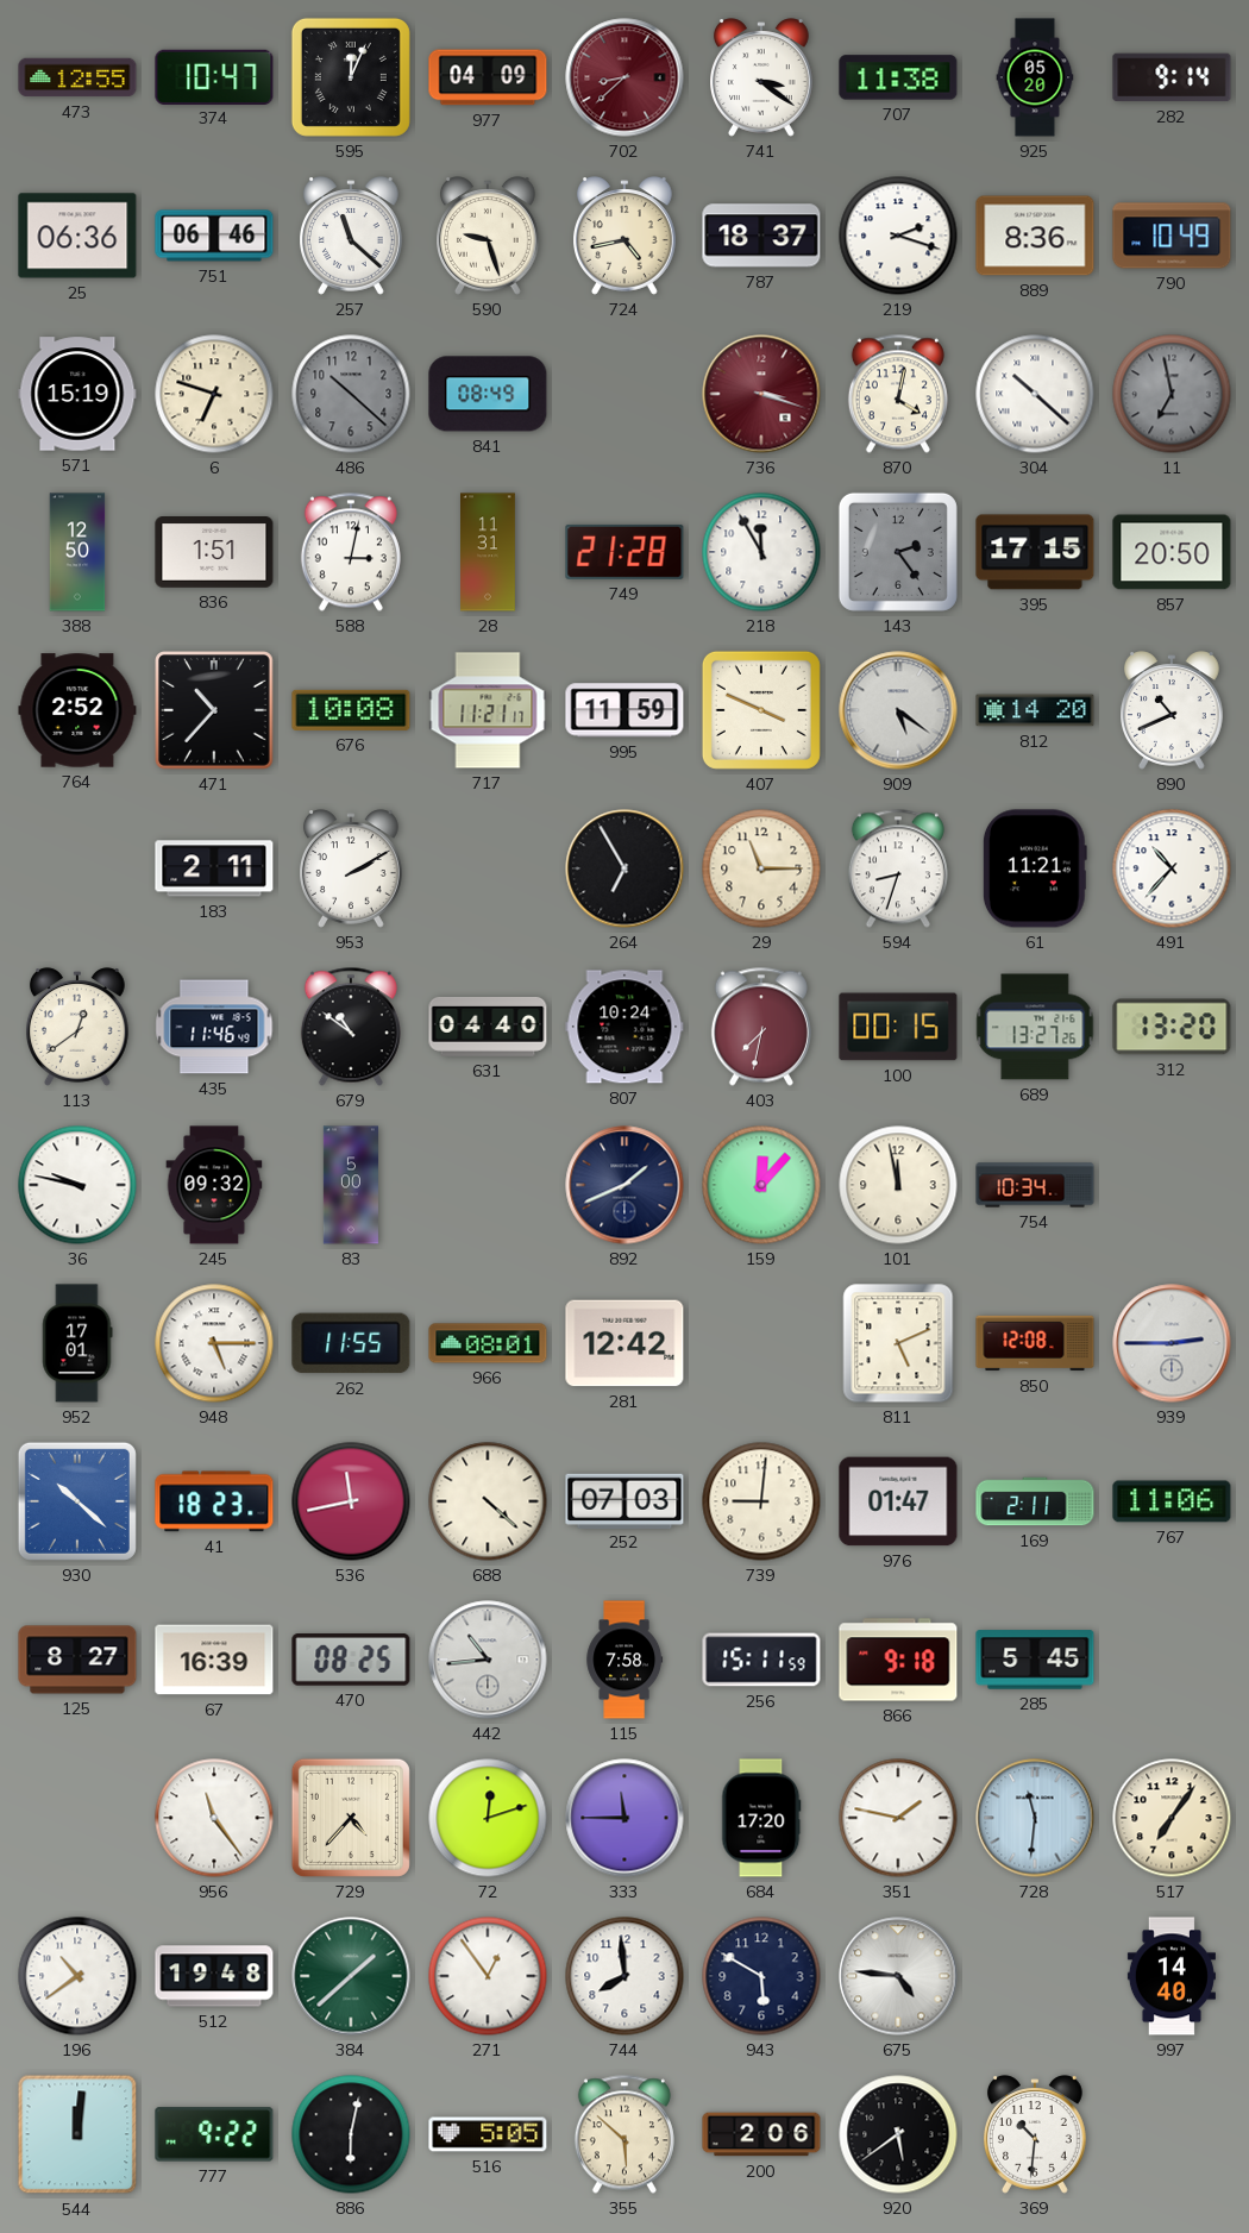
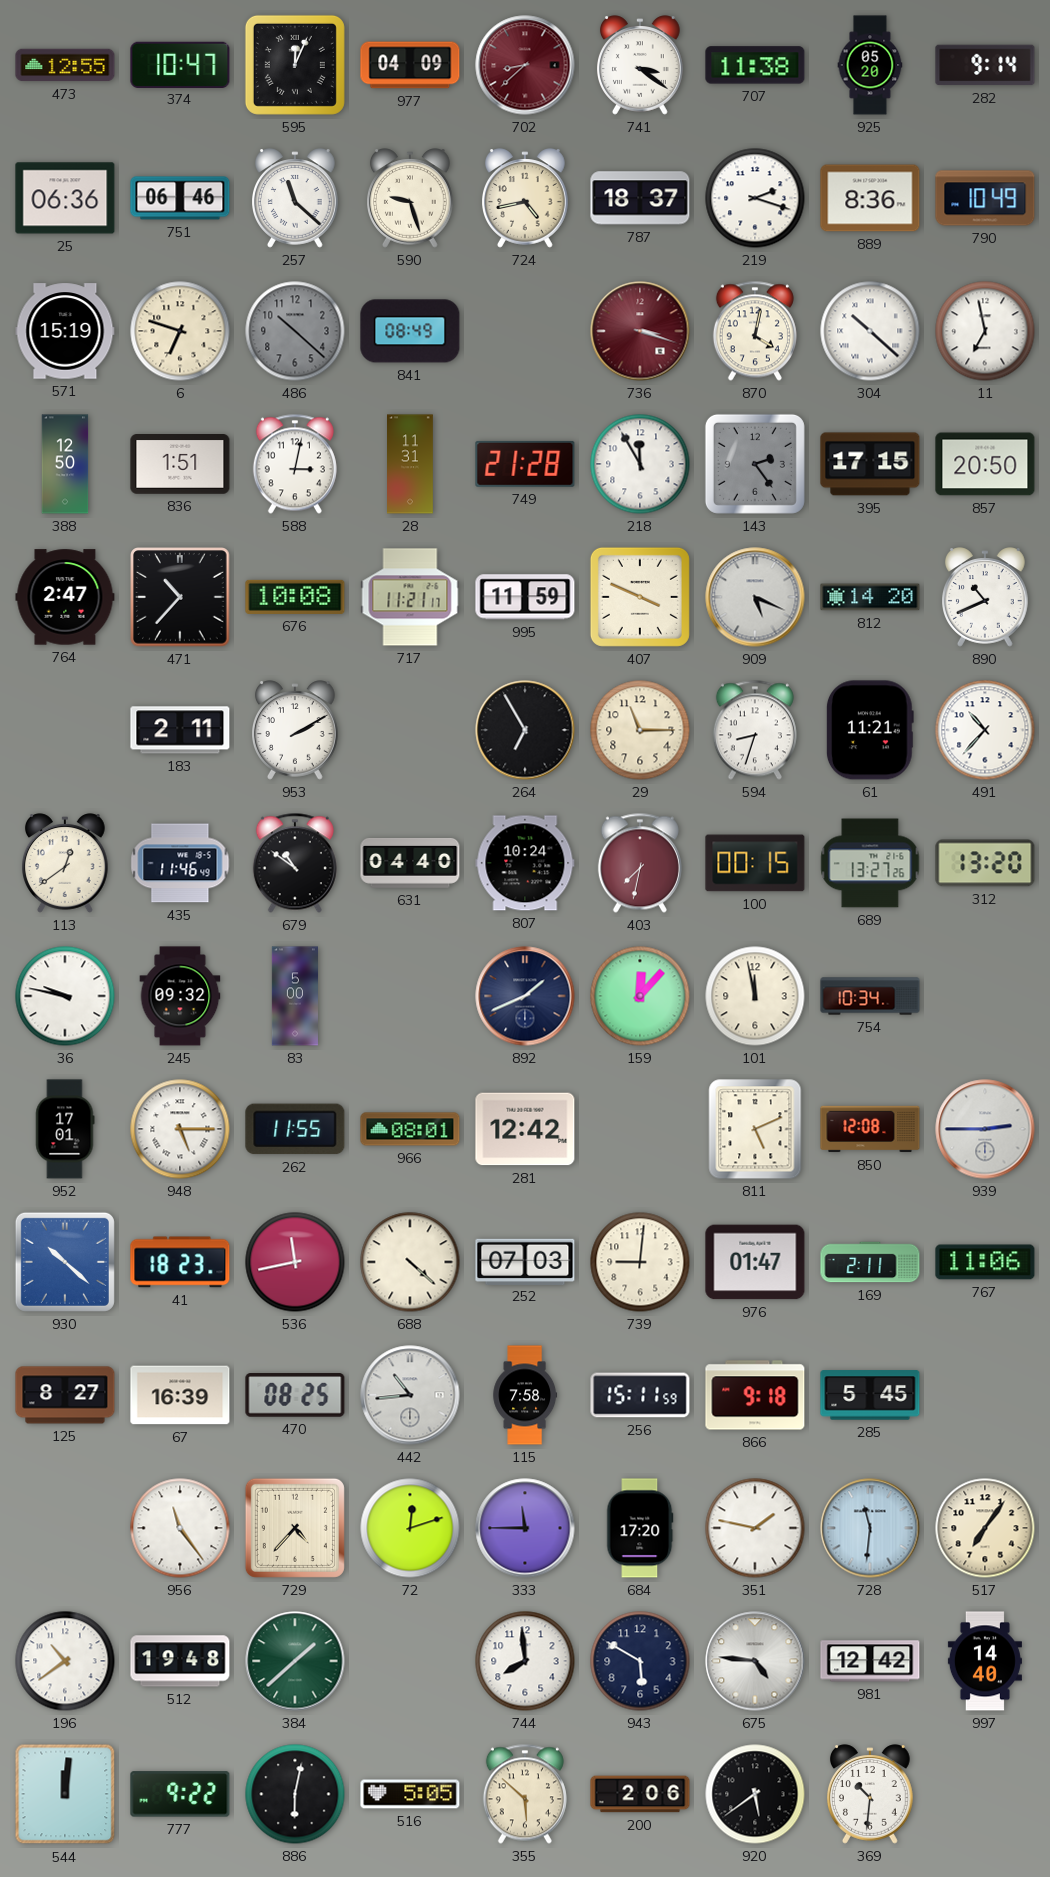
11 dial: grey -> white
764: 2:52 -> 2:47
909: 5:21 -> 5:19
271: 12:54 -> none
981: none -> 12:42
